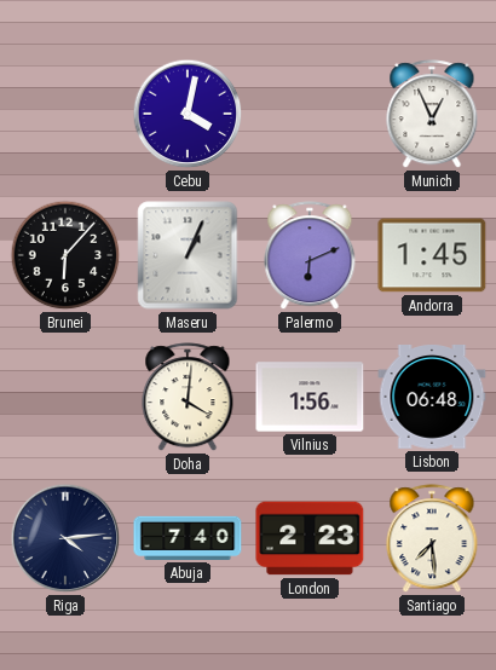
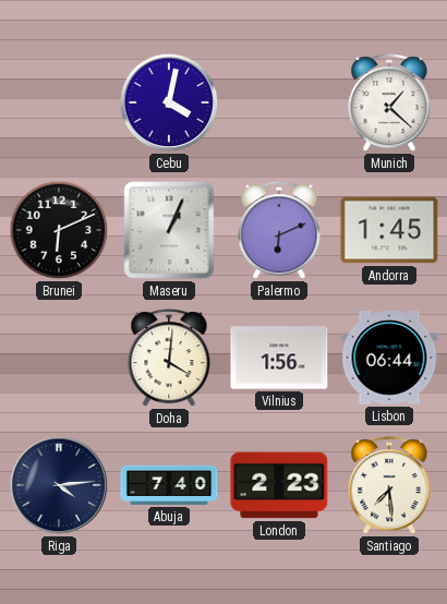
Munich: 12:56 -> 1:22
Brunei: 6:07 -> 6:11
Lisbon: 06:48 -> 06:44
